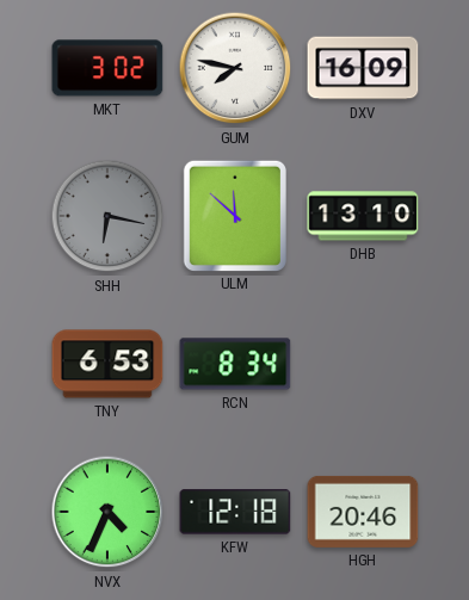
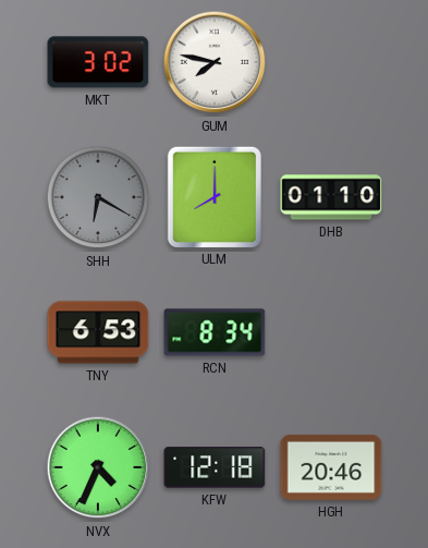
DXV: 16:09 -> none
SHH: 6:17 -> 6:20
ULM: 11:52 -> 8:00
DHB: 13:10 -> 01:10
